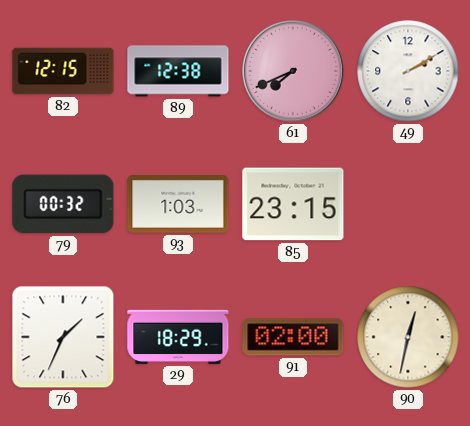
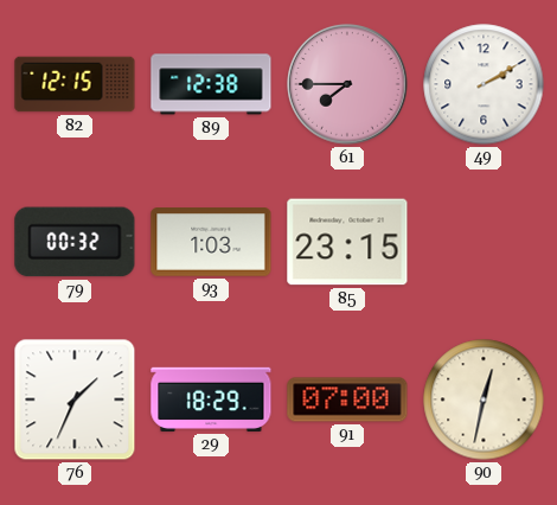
61: 7:41 -> 7:45
91: 02:00 -> 07:00
